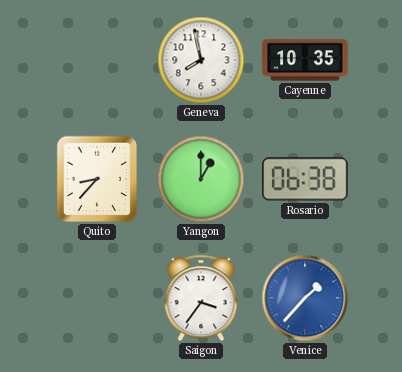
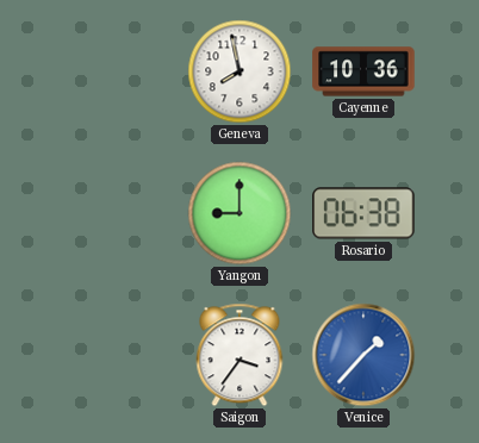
Cayenne: 10:35 -> 10:36
Quito: 8:37 -> none
Yangon: 1:00 -> 9:00
